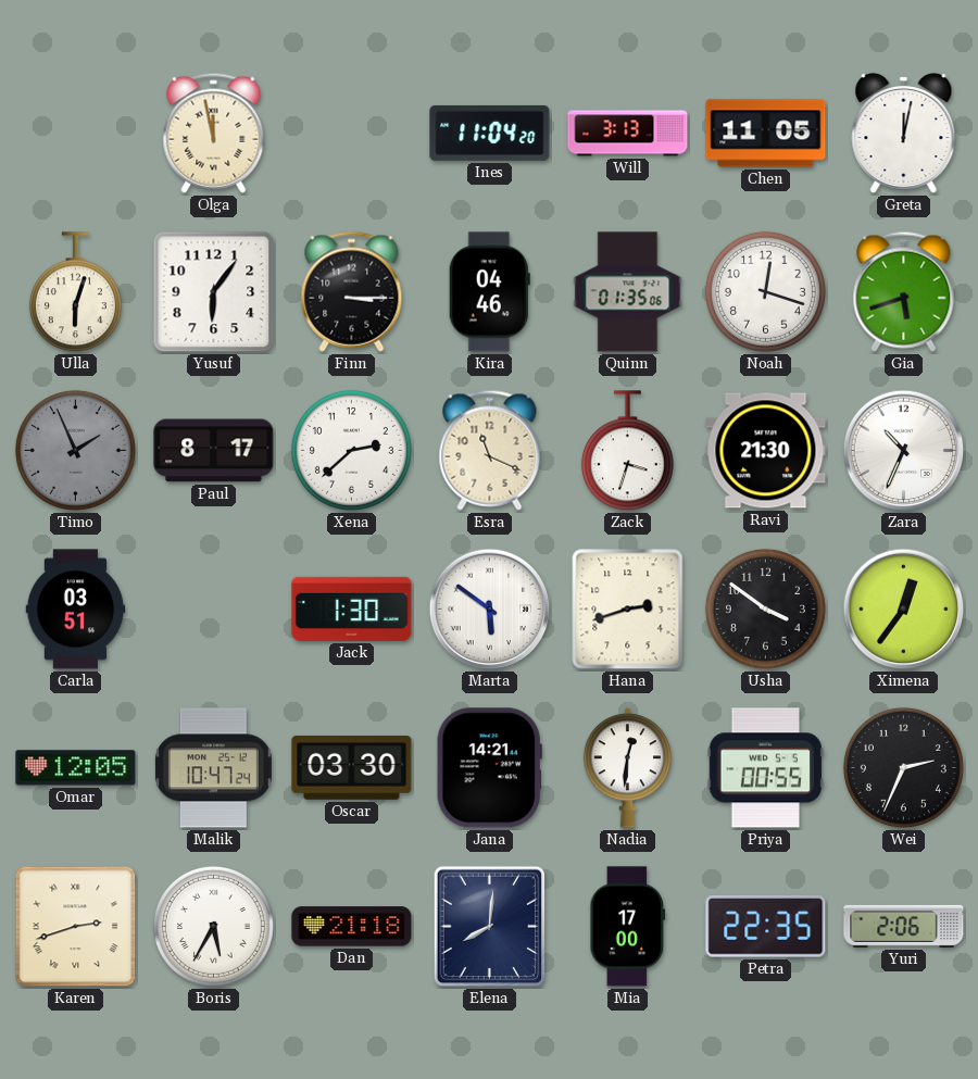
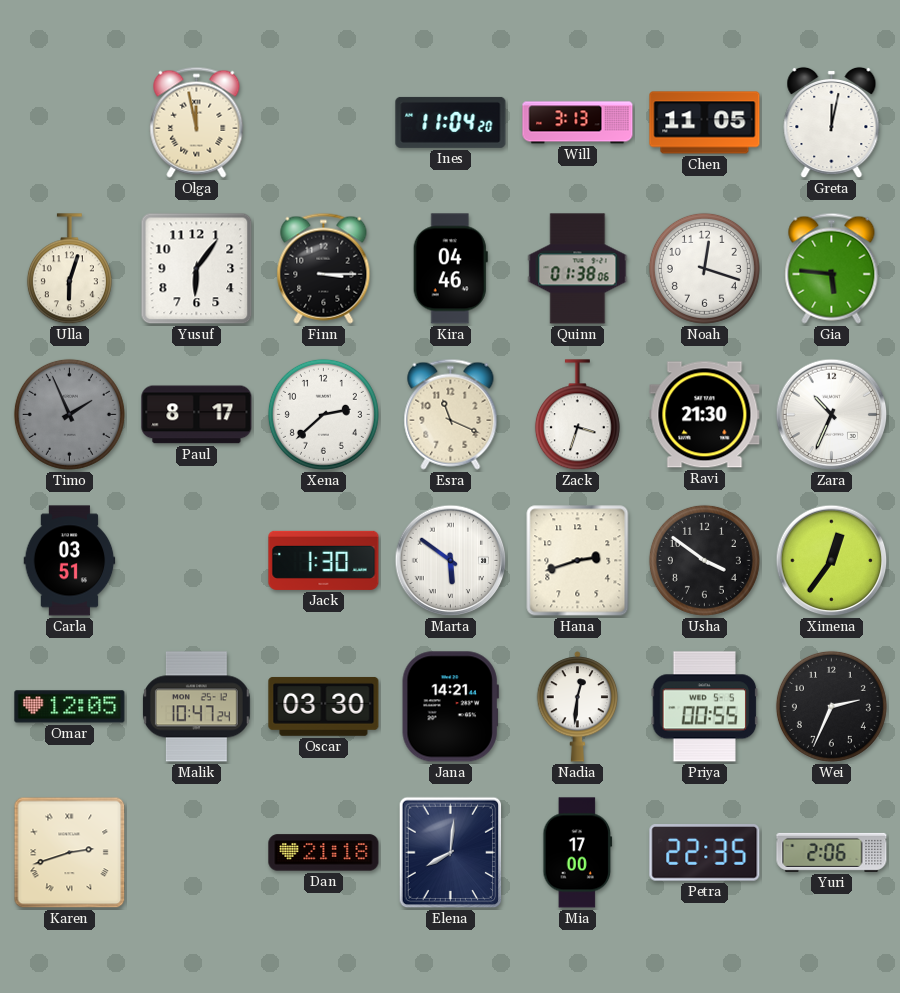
Quinn: 01:35 -> 01:38
Gia: 5:42 -> 5:46
Boris: 5:35 -> none
